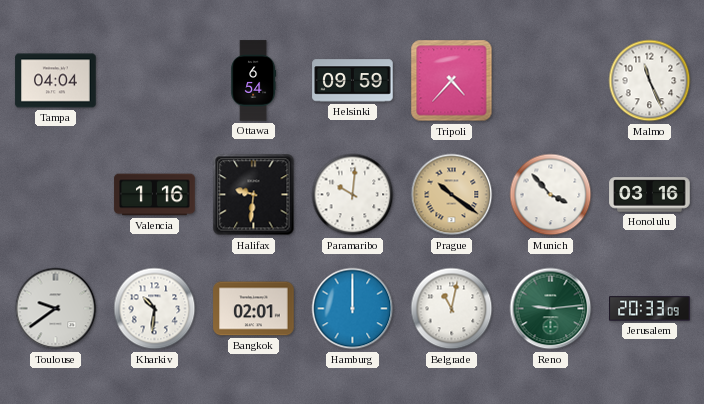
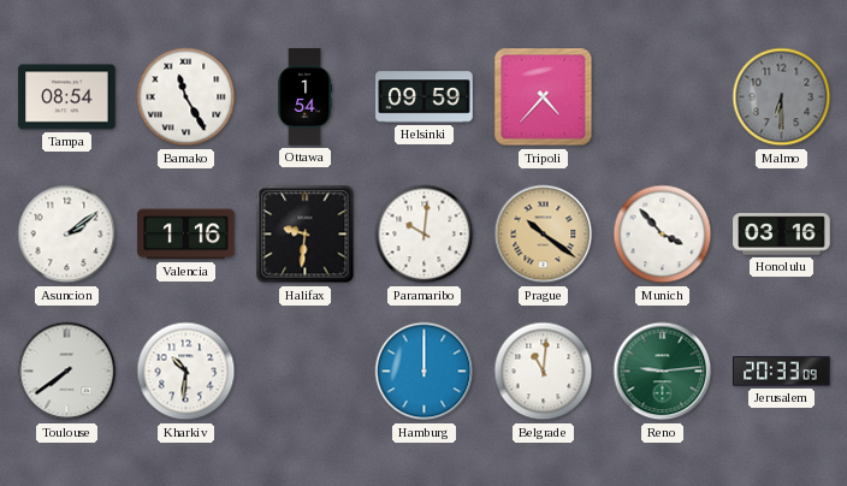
Tampa: 04:04 -> 08:54
Bamako: none -> 11:25
Ottawa: 6:54 -> 1:54
Malmo: 11:26 -> 6:30
Malmo dial: white -> grey
Asuncion: none -> 2:09
Toulouse: 9:39 -> 7:39
Bangkok: 02:01 -> none
Belgrade: 11:02 -> 11:01
